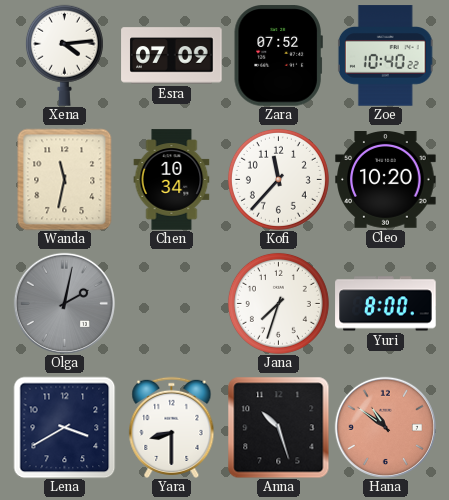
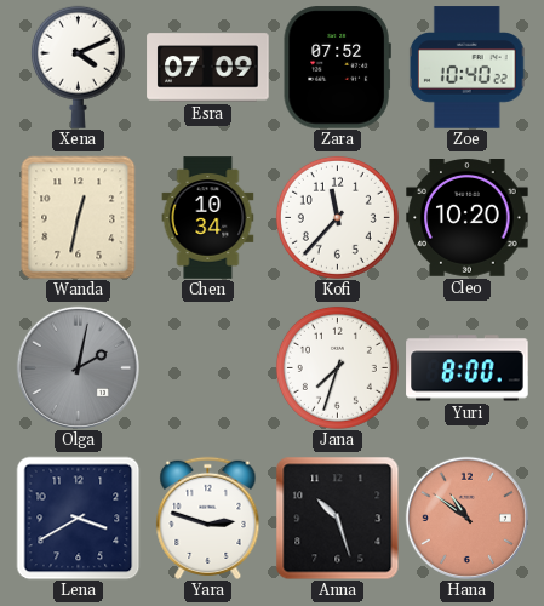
Xena: 4:14 -> 4:11
Wanda: 11:32 -> 12:32
Yara: 8:30 -> 2:48
